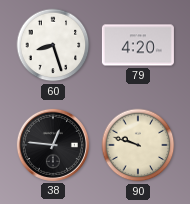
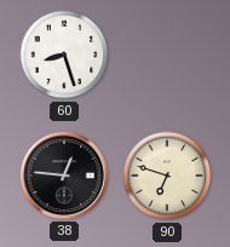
79: 4:20 -> none
90: 9:48 -> 6:48
